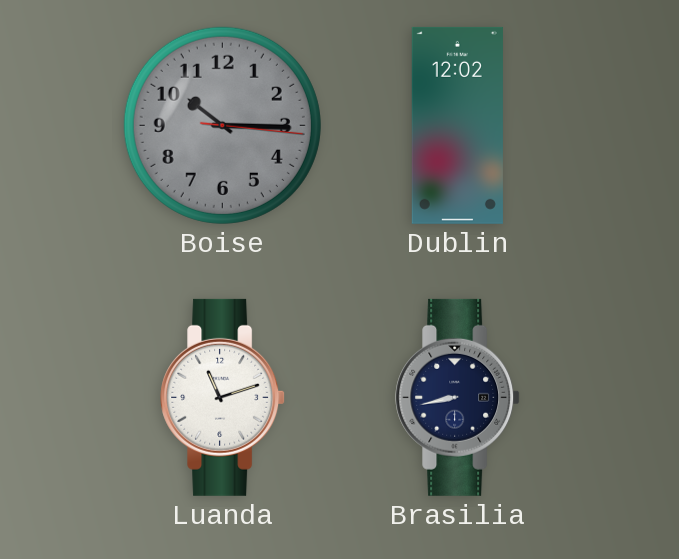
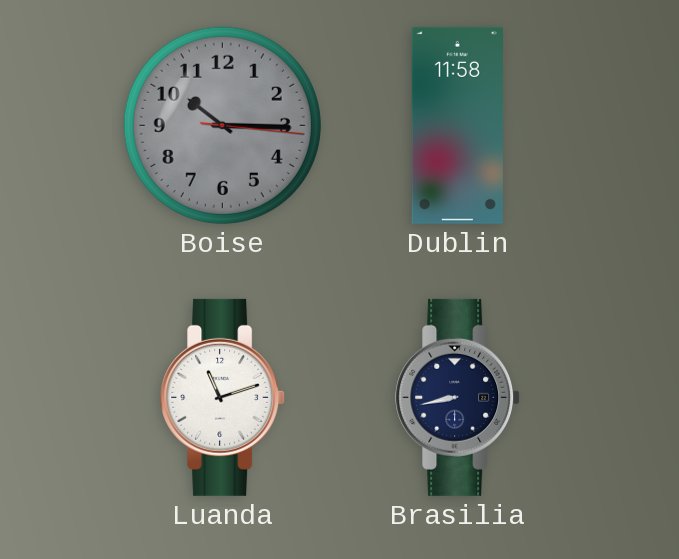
Dublin: 12:02 -> 11:58
